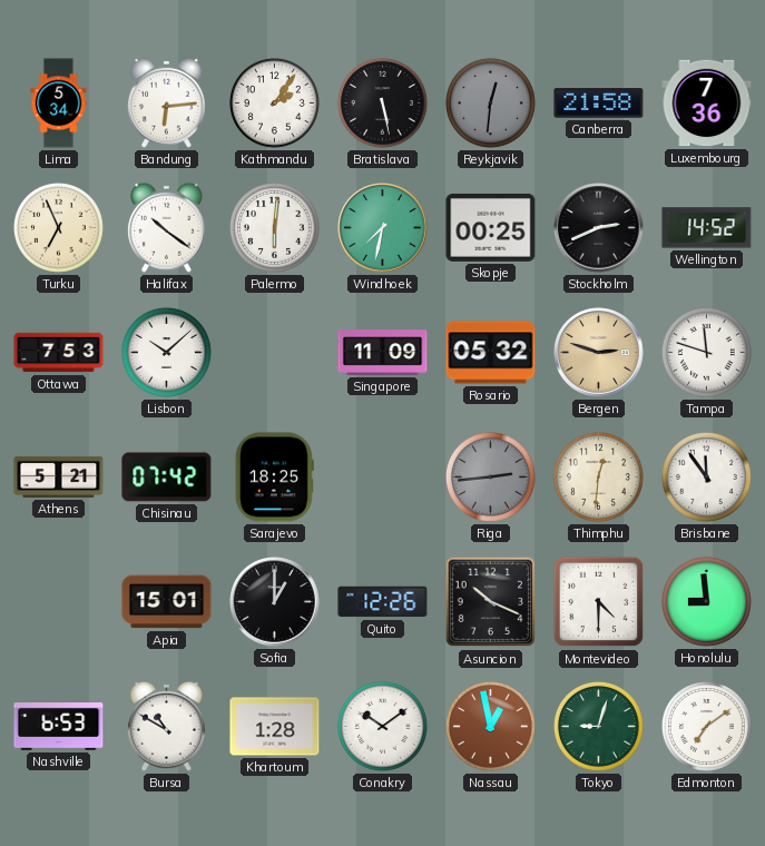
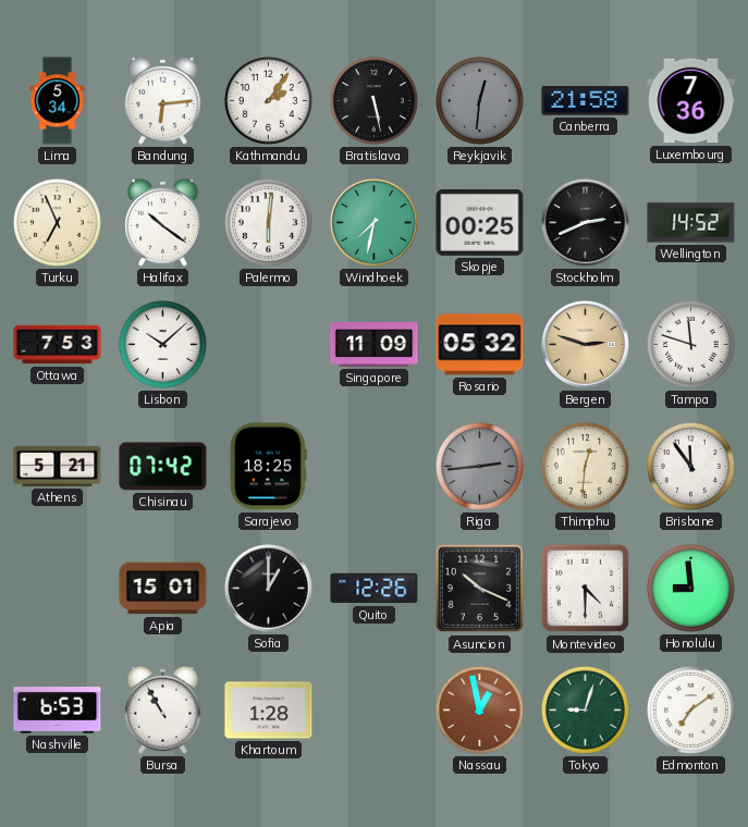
Bursa: 10:50 -> 10:55
Conakry: 10:09 -> none
